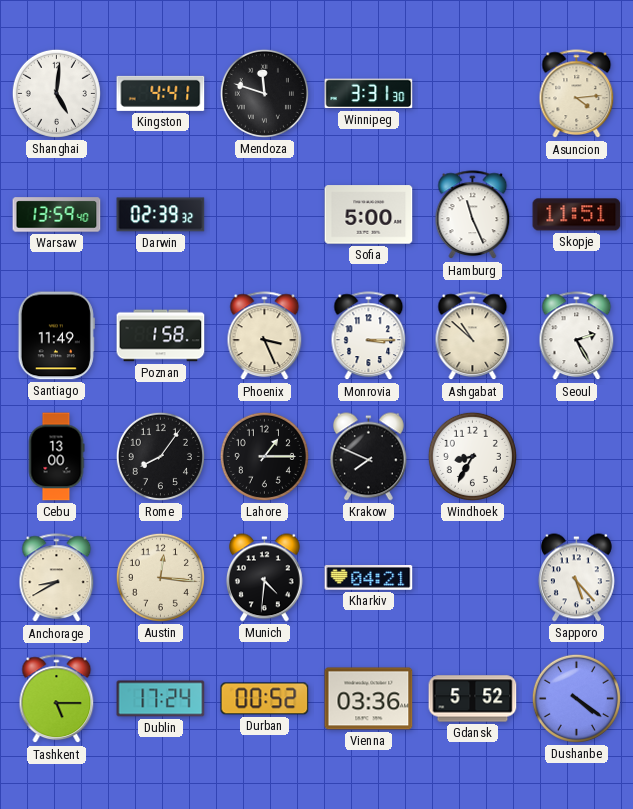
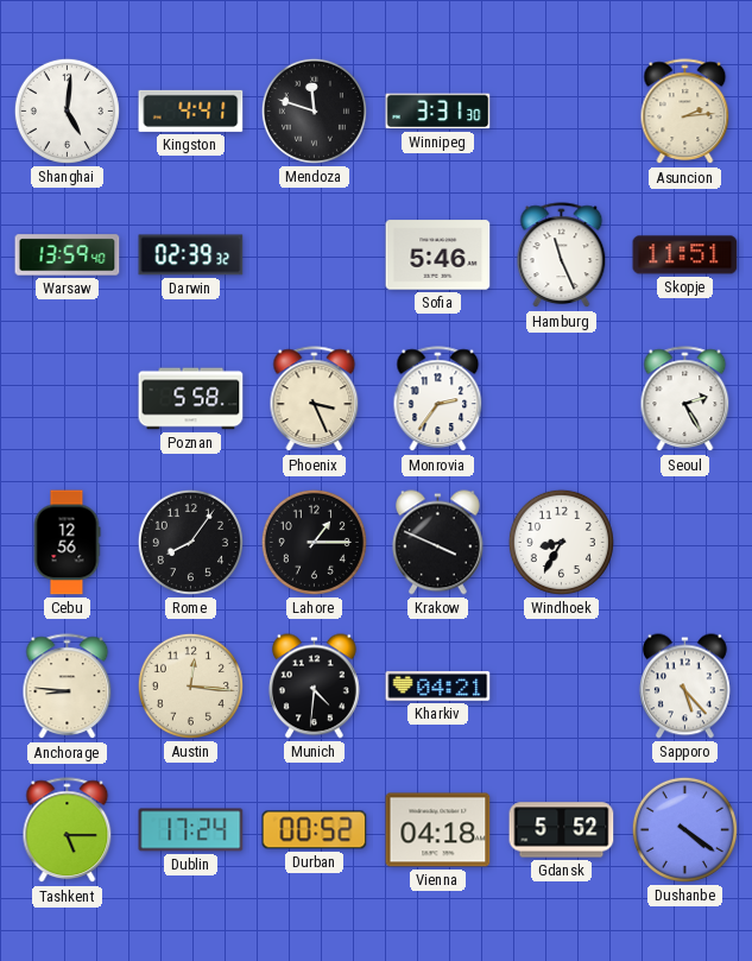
Asuncion: 4:14 -> 2:14
Sofia: 5:00 -> 5:46
Santiago: 11:49 -> none
Poznan: 1:58 -> 5:58
Monrovia: 3:15 -> 2:36
Ashgabat: 10:52 -> none
Cebu: 13:00 -> 12:56
Krakow: 7:49 -> 3:49
Anchorage: 8:40 -> 8:46
Vienna: 03:36 -> 04:18
